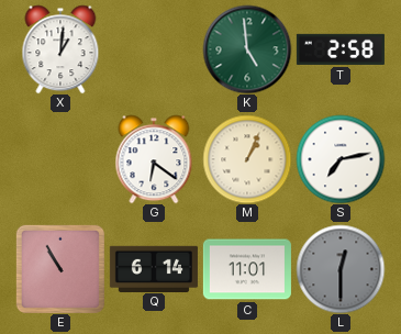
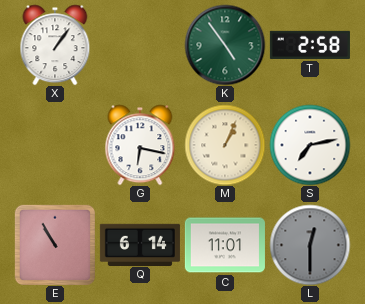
X: 1:01 -> 1:06
K: 4:59 -> 4:54
G: 6:21 -> 6:17
